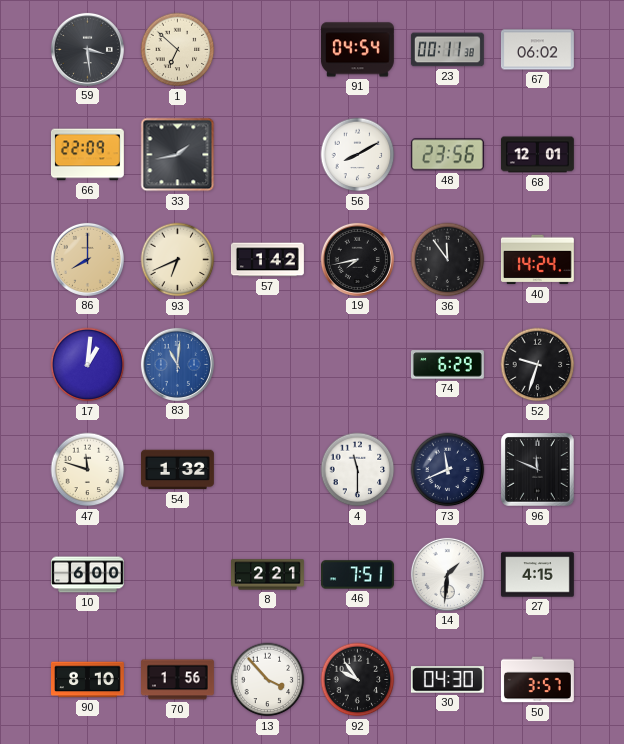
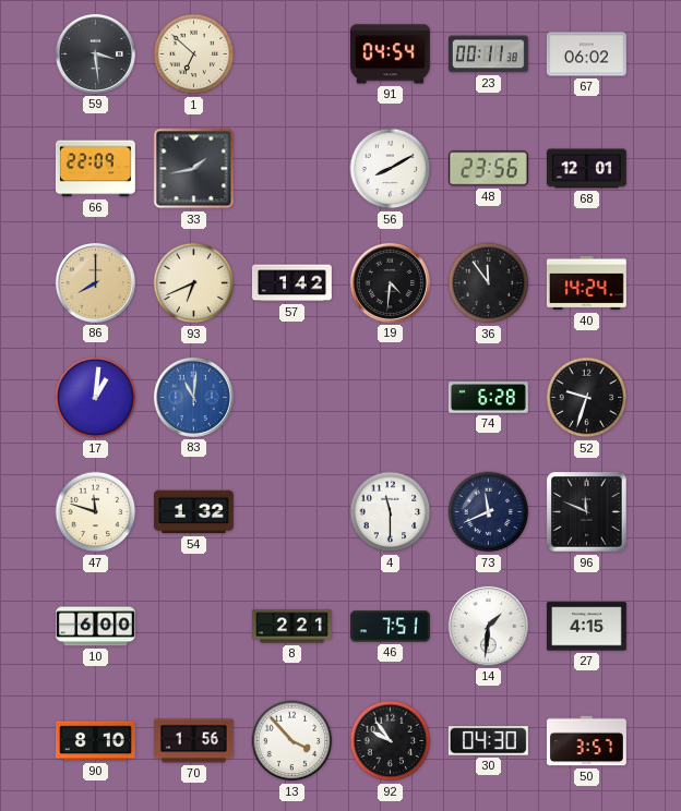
19: 7:43 -> 4:31
74: 6:29 -> 6:28
